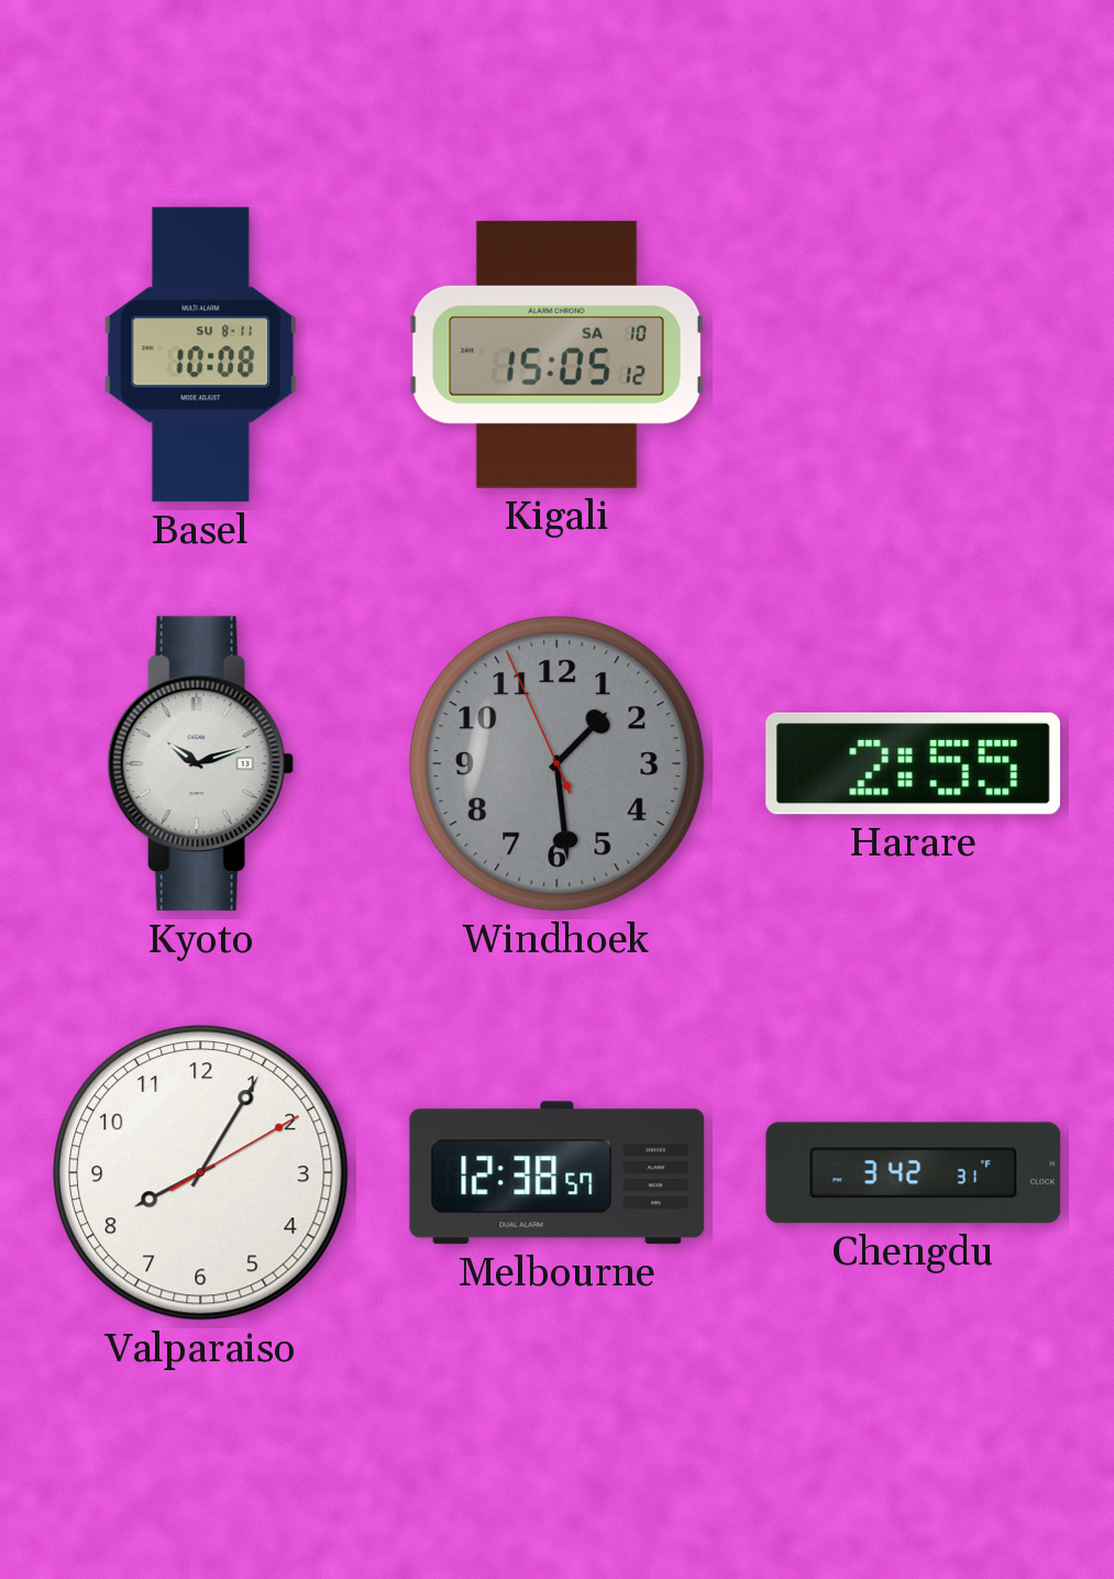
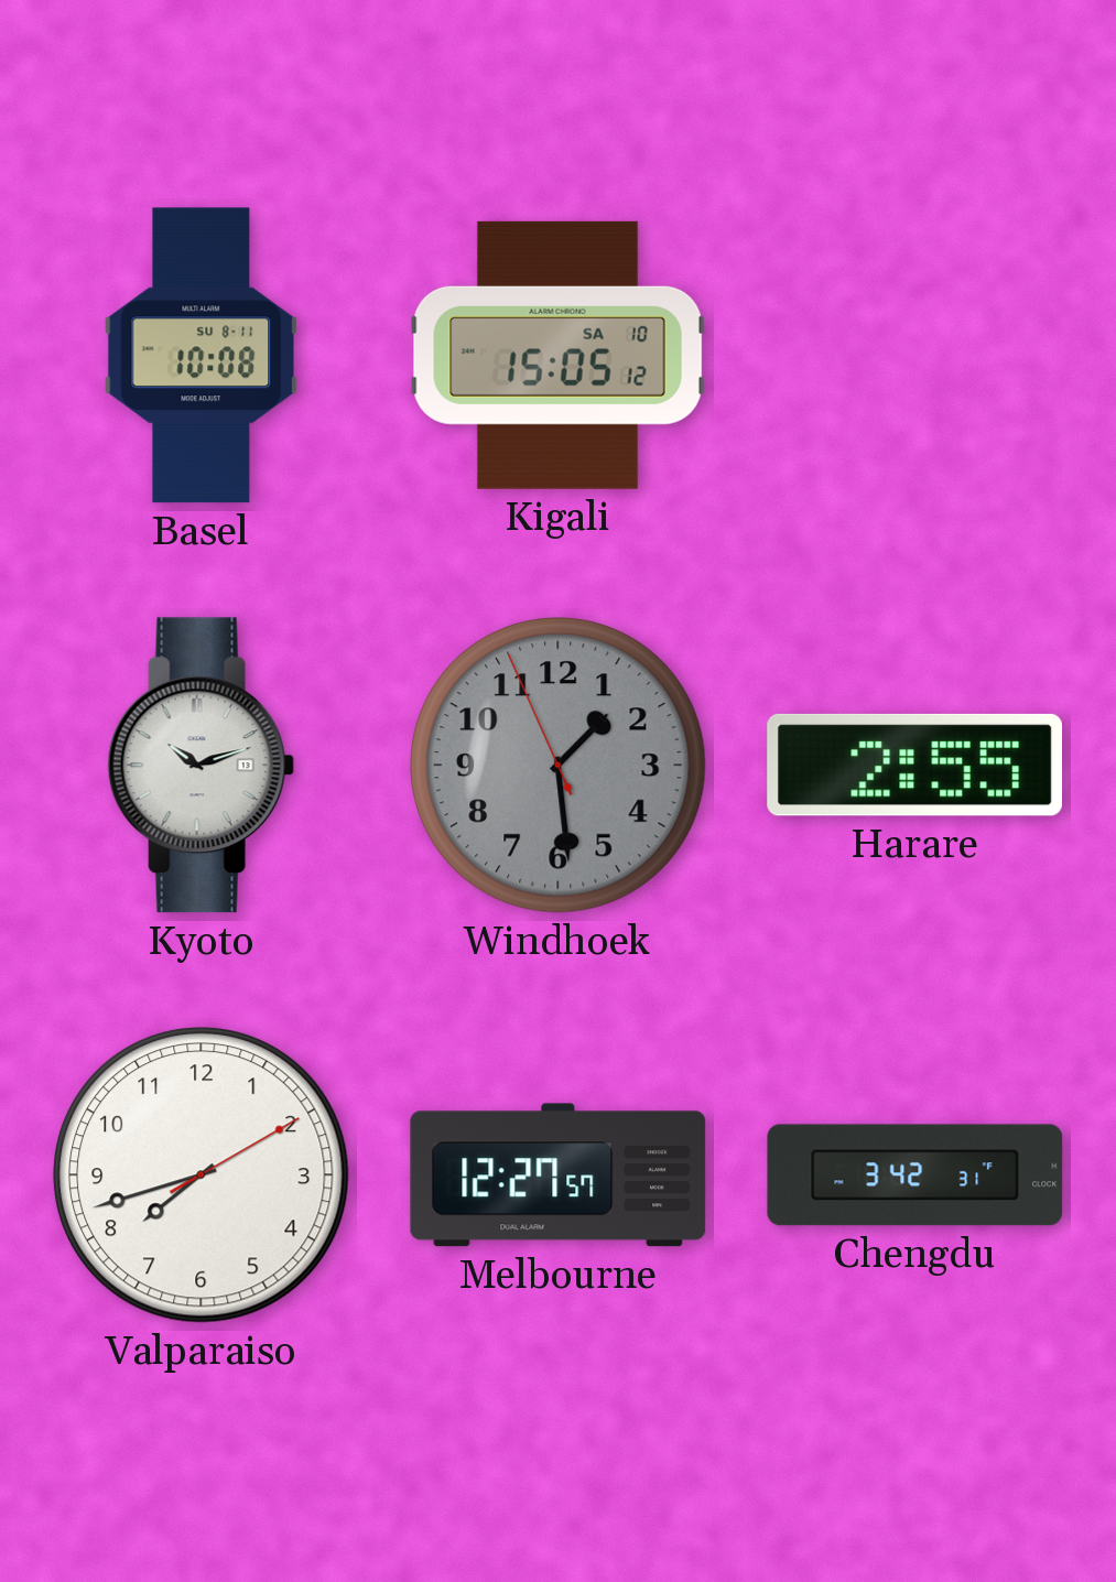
Valparaiso: 8:05 -> 7:42
Melbourne: 12:38 -> 12:27
